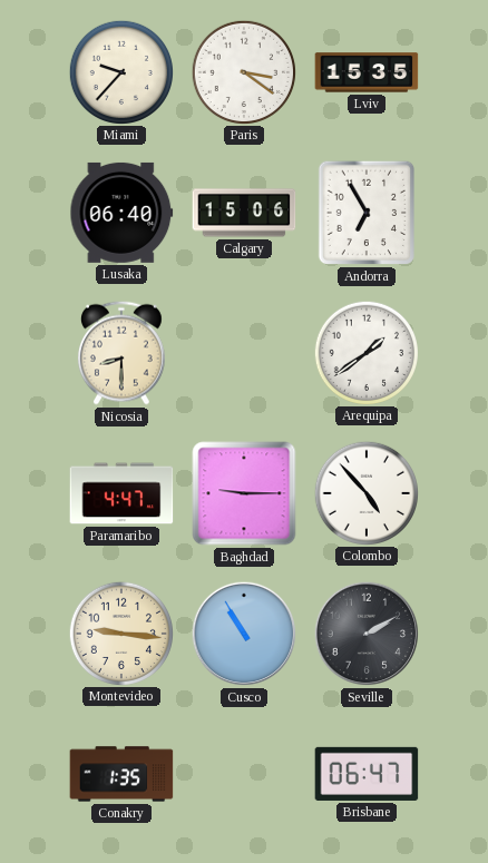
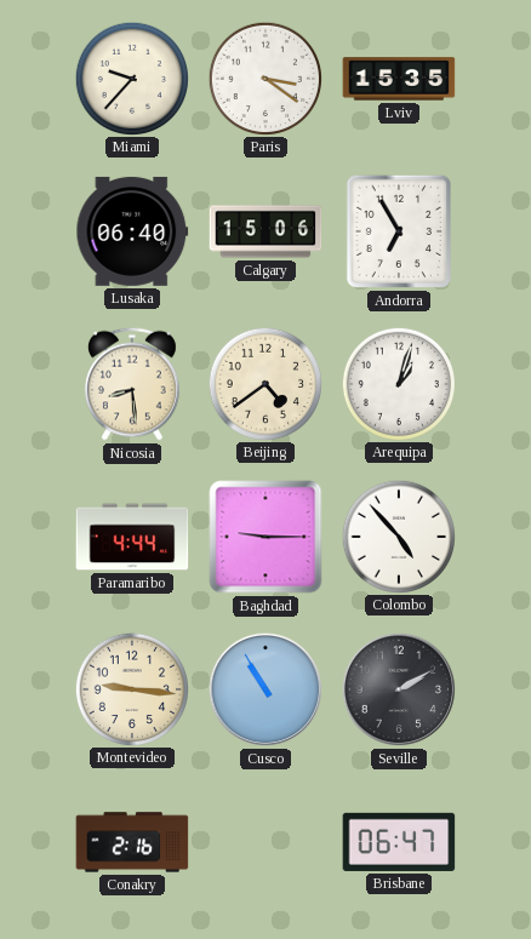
Nicosia: 8:30 -> 8:29
Beijing: none -> 4:39
Arequipa: 1:39 -> 1:03
Paramaribo: 4:47 -> 4:44
Conakry: 1:35 -> 2:16
